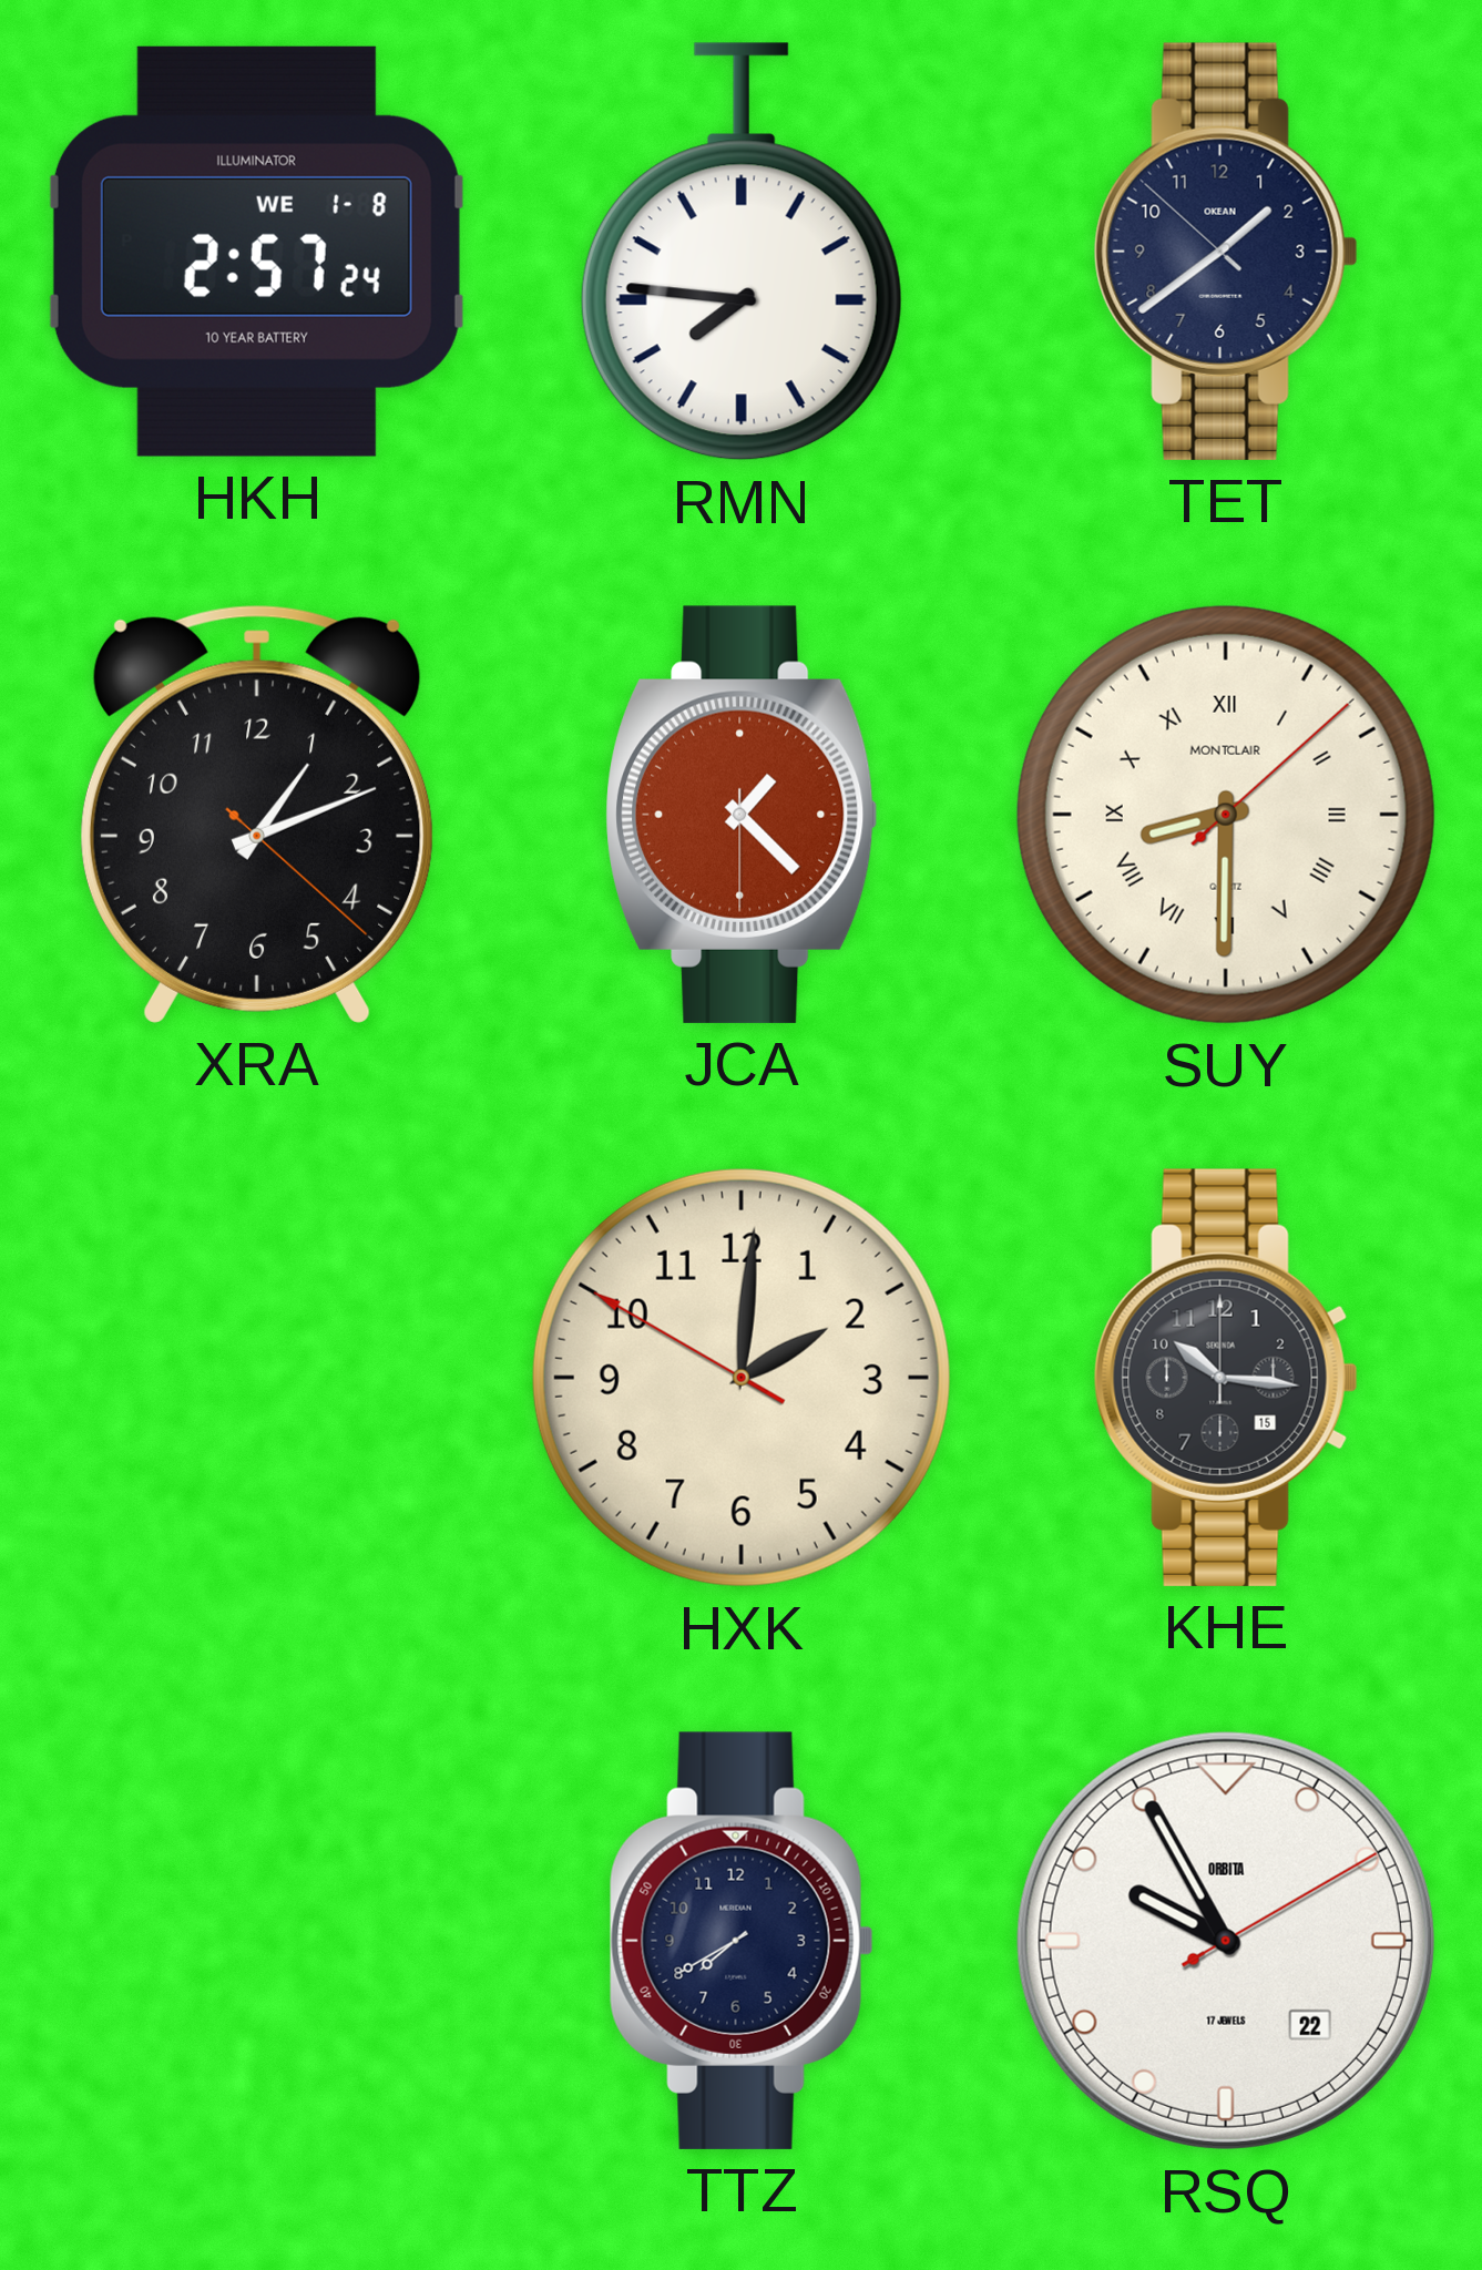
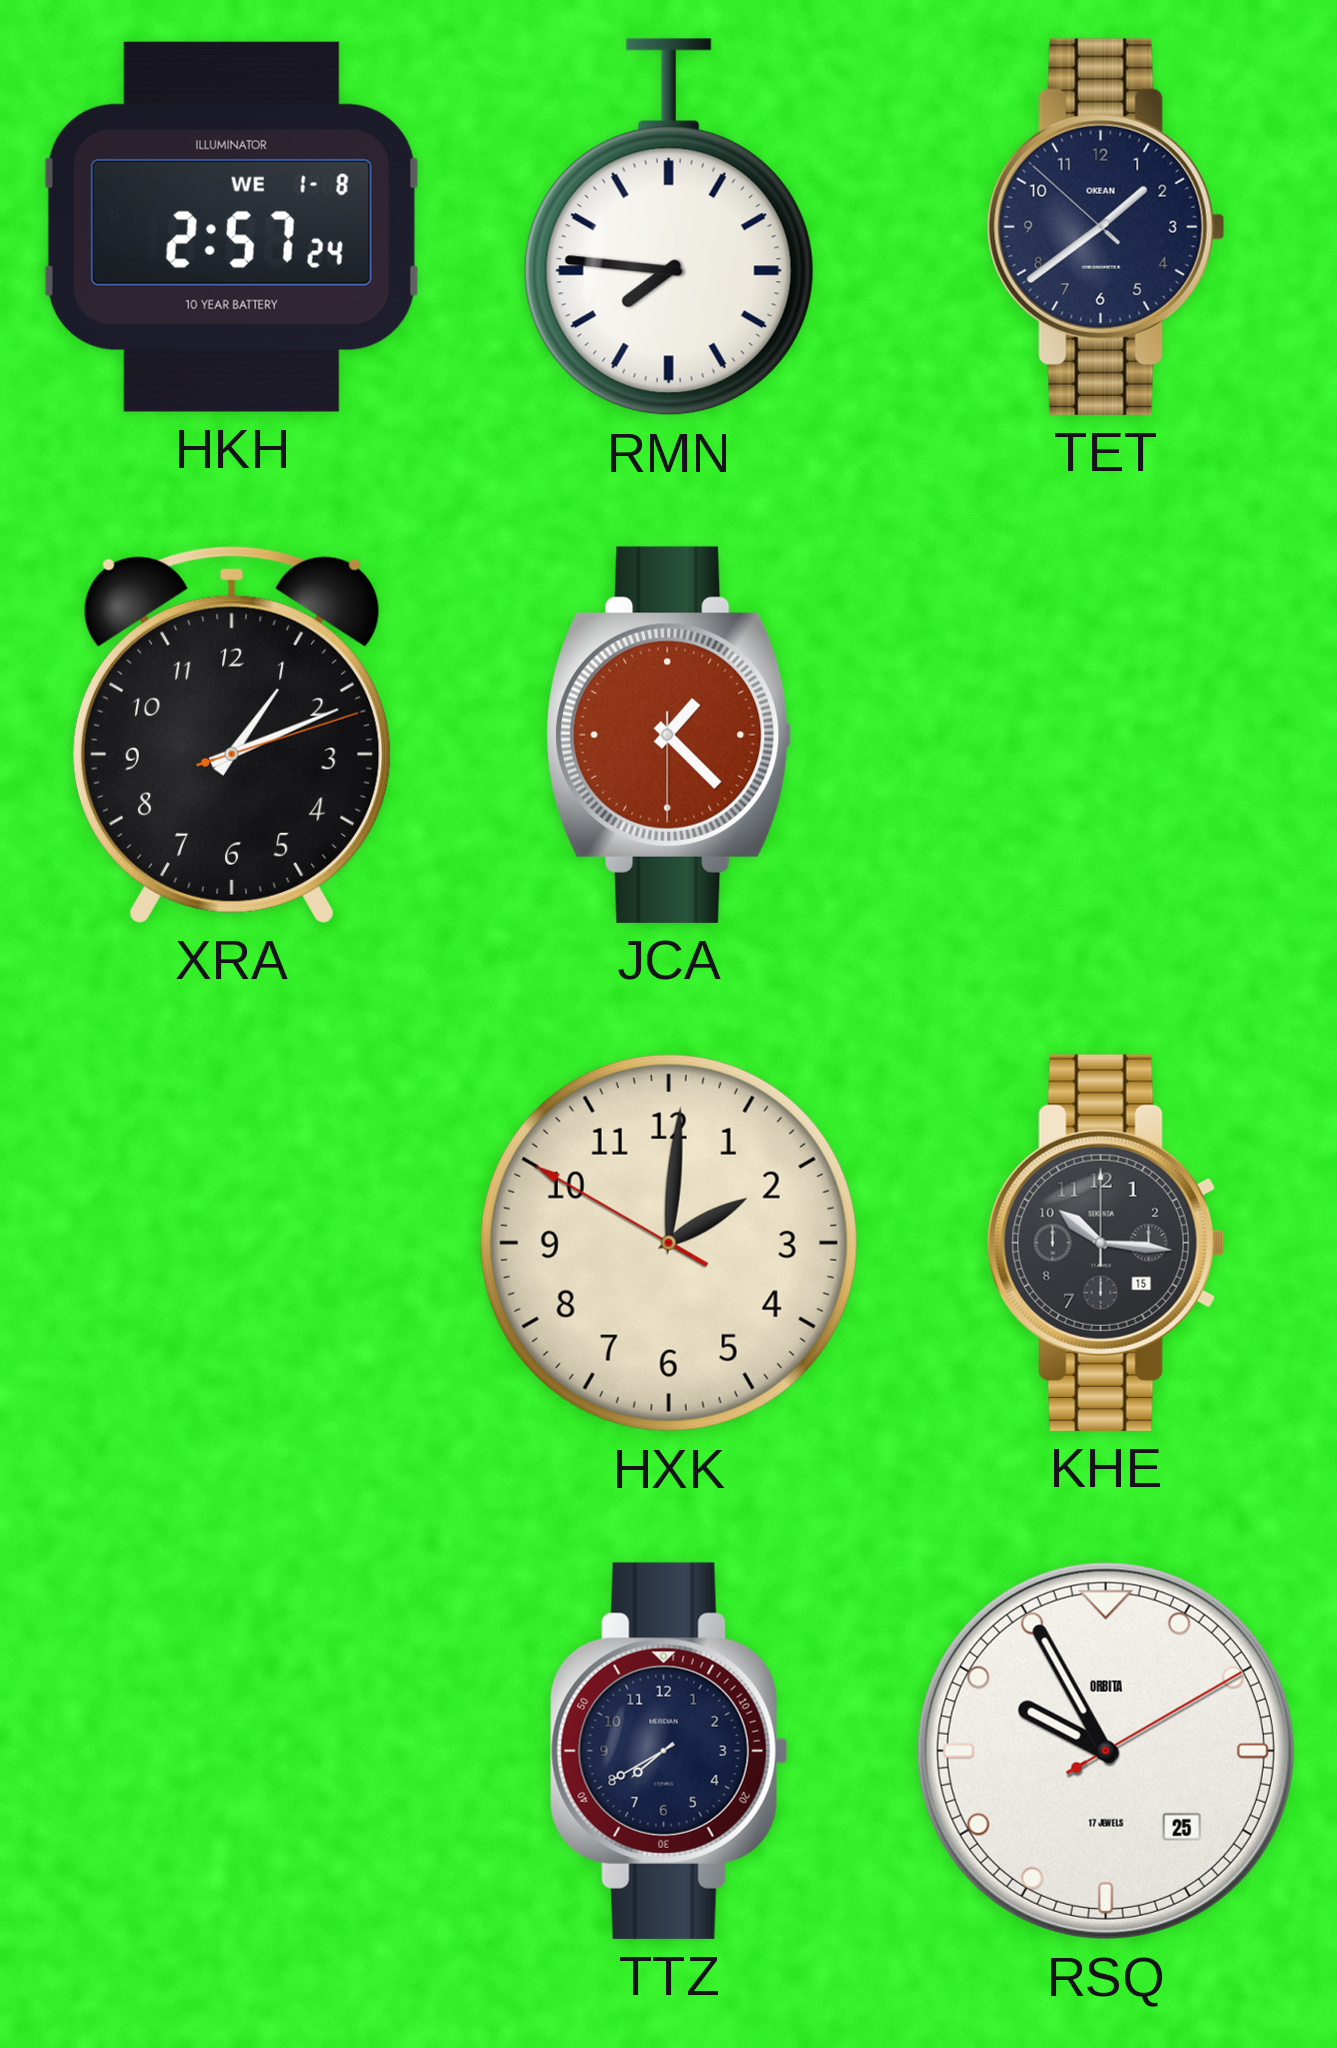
XRA: 1:11:22 -> 1:11:12
SUY: 8:30 -> none
RSQ date: 22 -> 25
